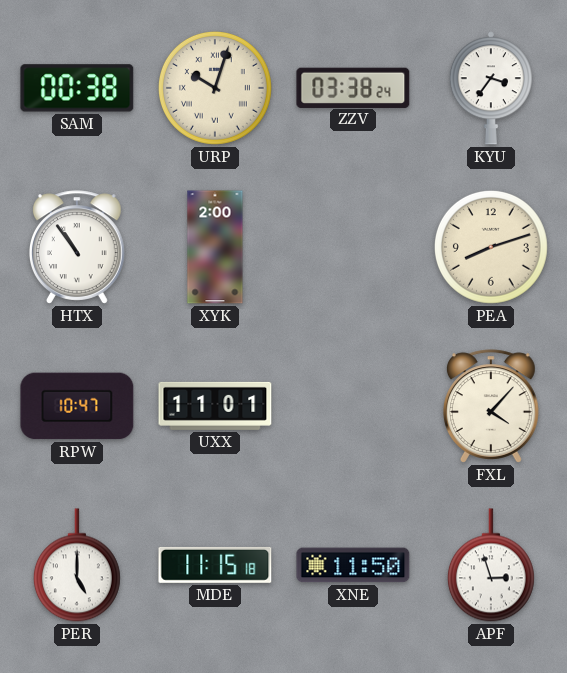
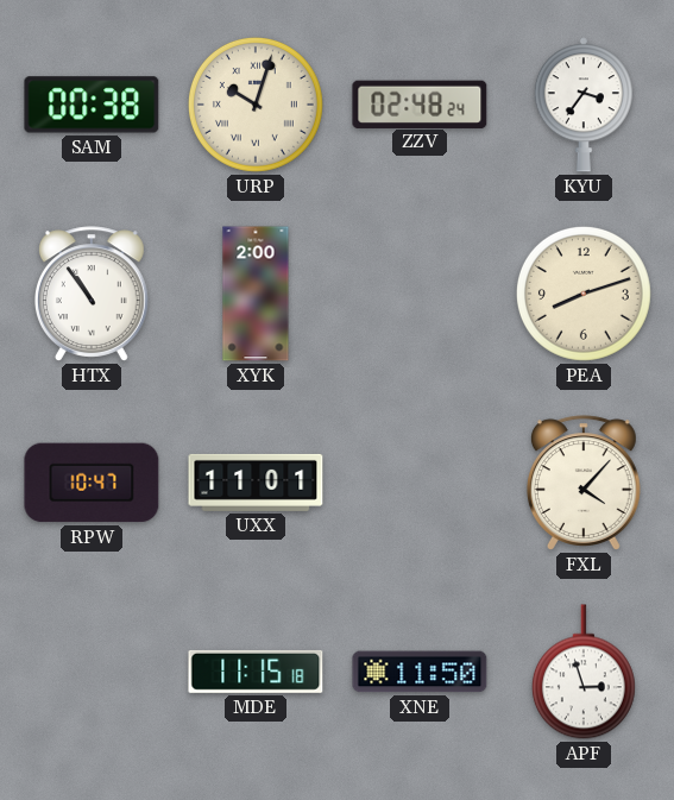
ZZV: 03:38 -> 02:48
PER: 5:00 -> none
